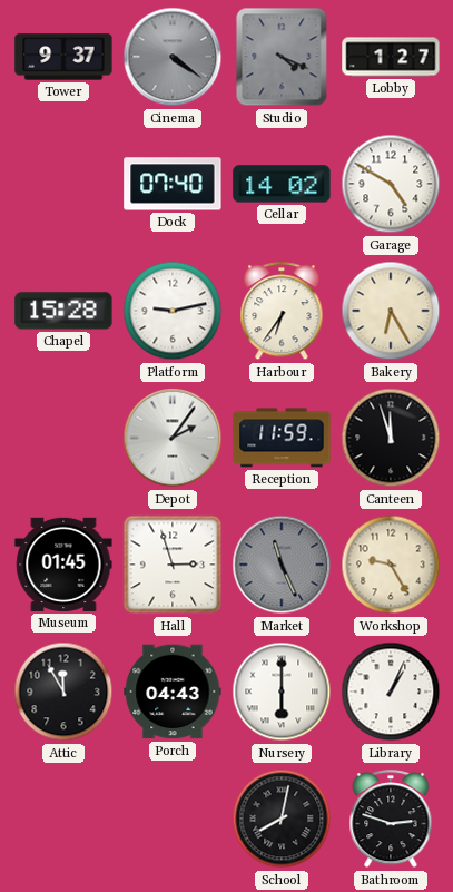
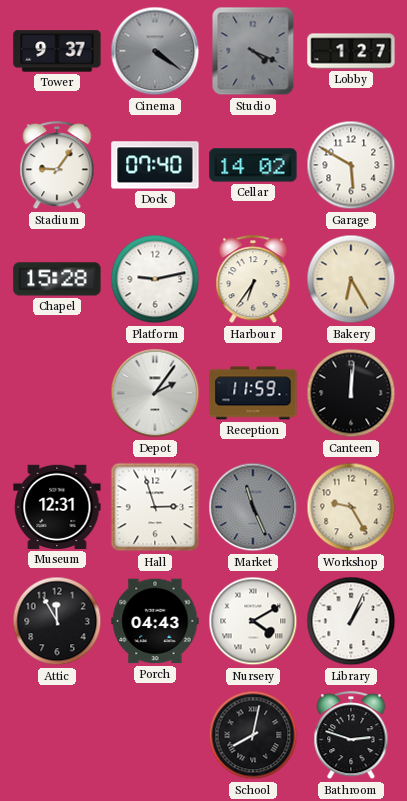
Stadium: none -> 9:06
Garage: 4:50 -> 5:50
Canteen: 11:57 -> 12:01
Museum: 01:45 -> 12:31
Nursery: 6:00 -> 4:10
